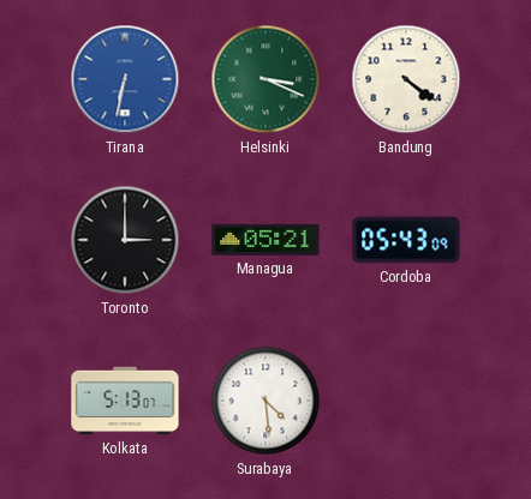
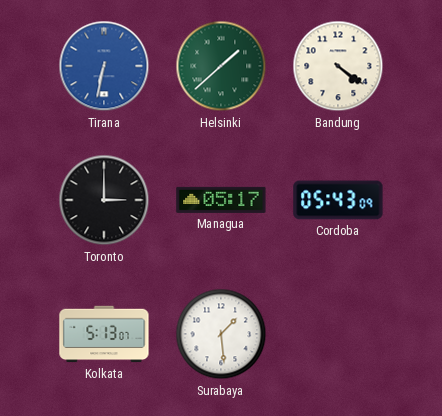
Helsinki: 3:19 -> 1:38
Managua: 05:21 -> 05:17
Surabaya: 4:29 -> 1:29
